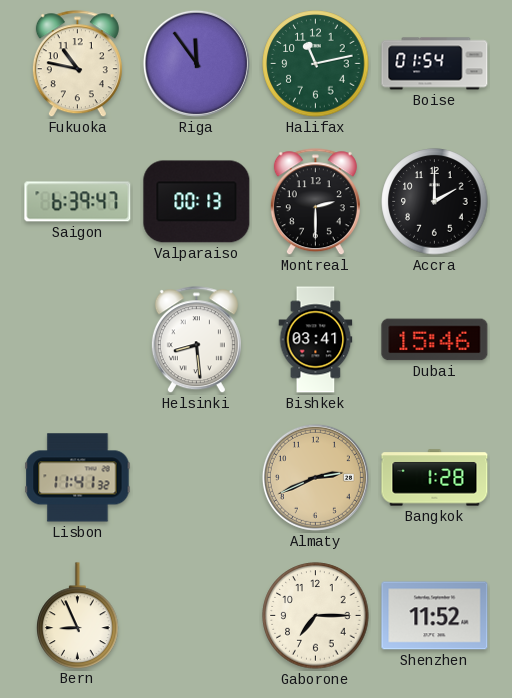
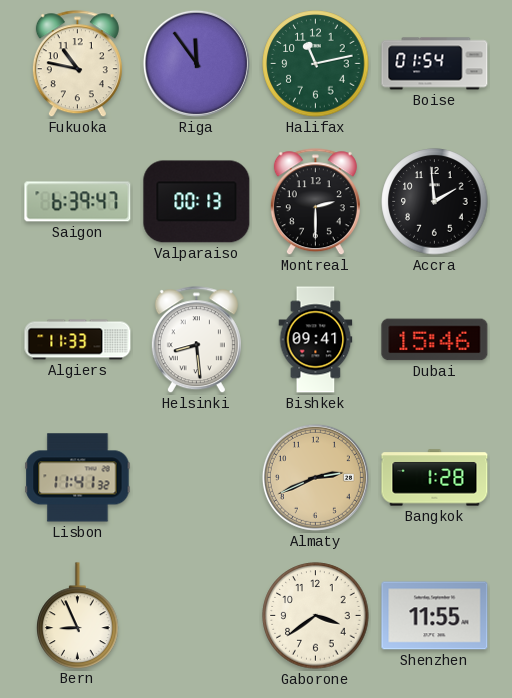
Accra: 2:00 -> 1:59
Algiers: none -> 11:33
Bishkek: 03:41 -> 09:41
Gaborone: 7:15 -> 3:39
Shenzhen: 11:52 -> 11:55
